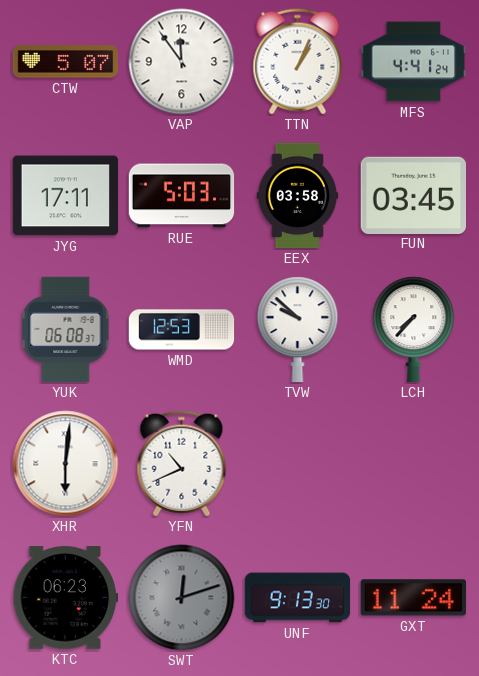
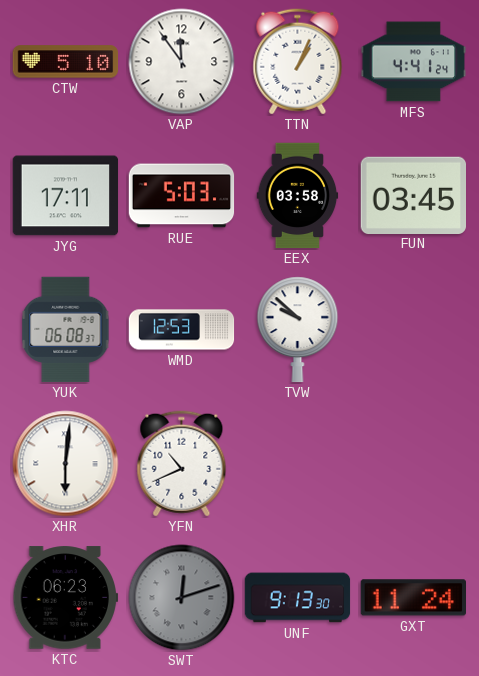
CTW: 5:07 -> 5:10
LCH: 7:37 -> none
